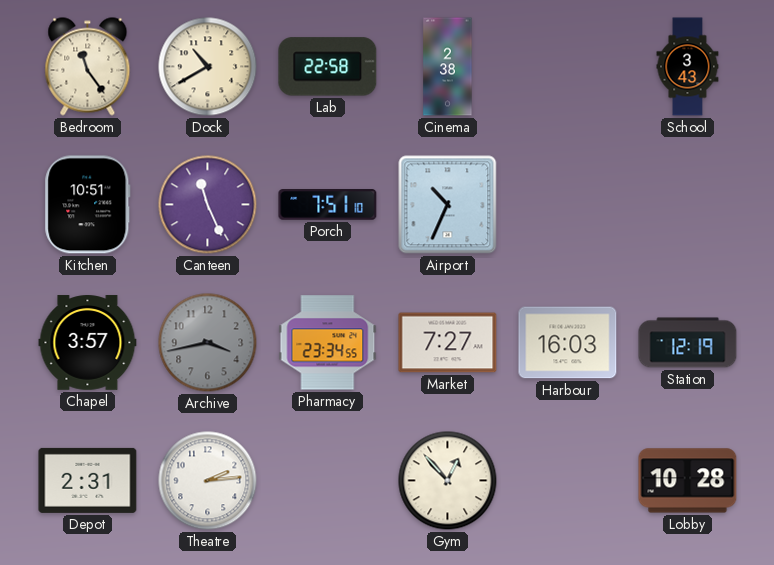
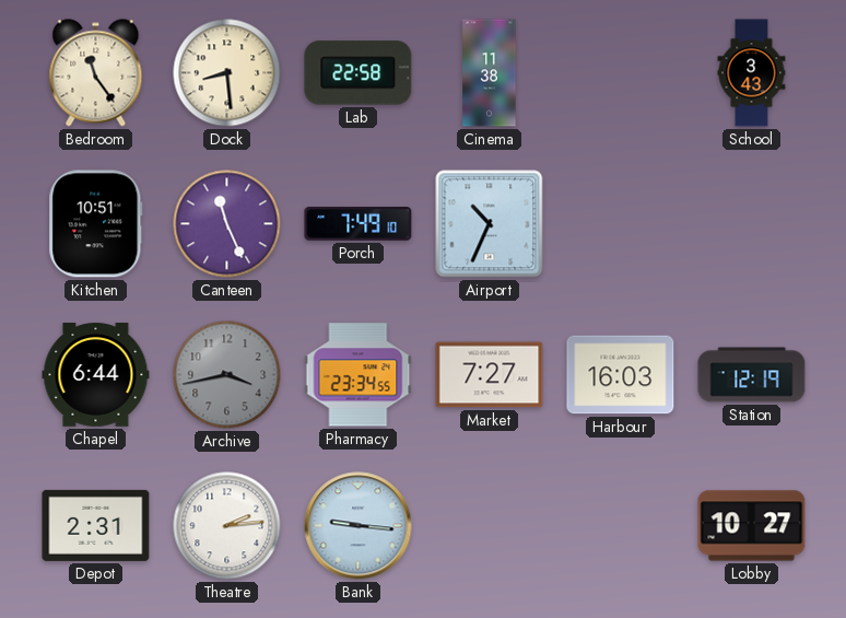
Dock: 10:40 -> 8:29
Cinema: 2:38 -> 11:38
Porch: 7:51 -> 7:49
Chapel: 3:57 -> 6:44
Bank: none -> 9:16
Gym: 12:53 -> none
Lobby: 10:28 -> 10:27
